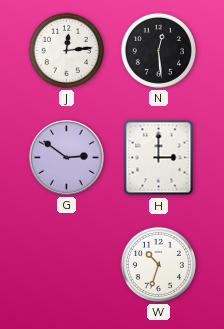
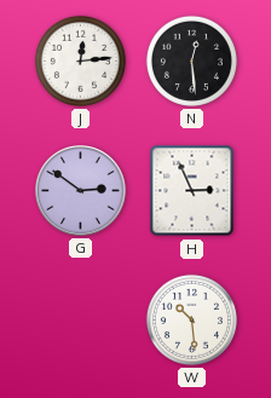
H: 3:00 -> 2:56
W: 10:33 -> 10:29
